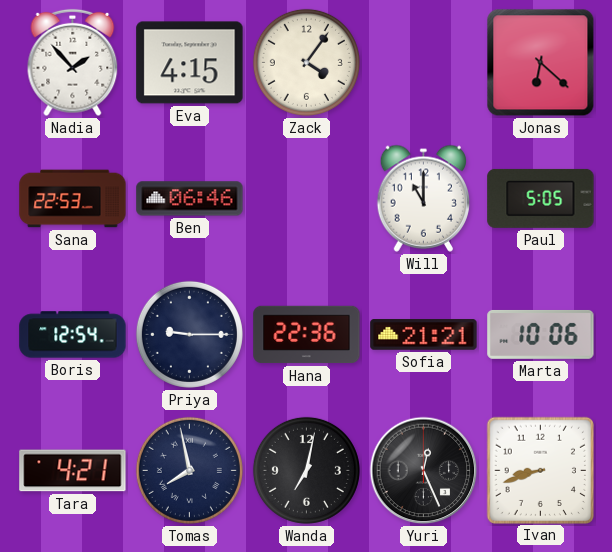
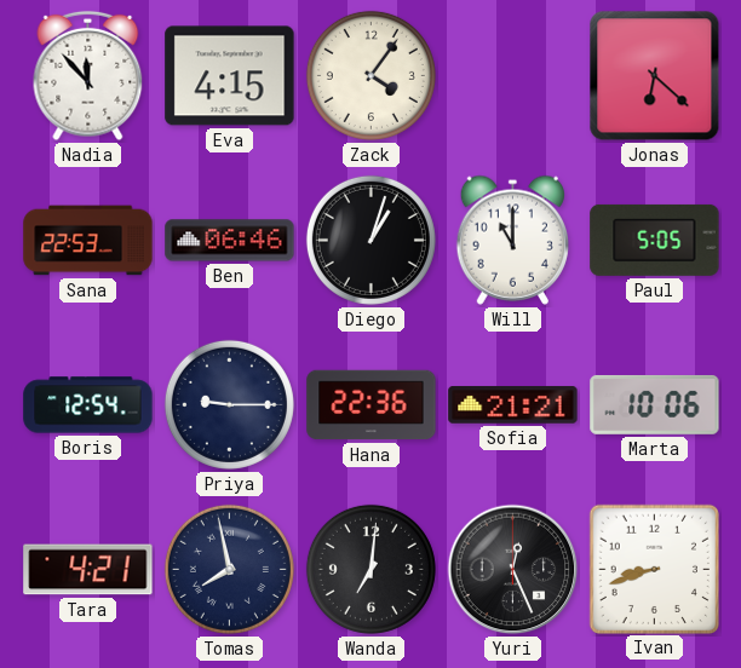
Nadia: 1:53 -> 11:53
Diego: none -> 1:03
Wanda: 7:02 -> 7:01
